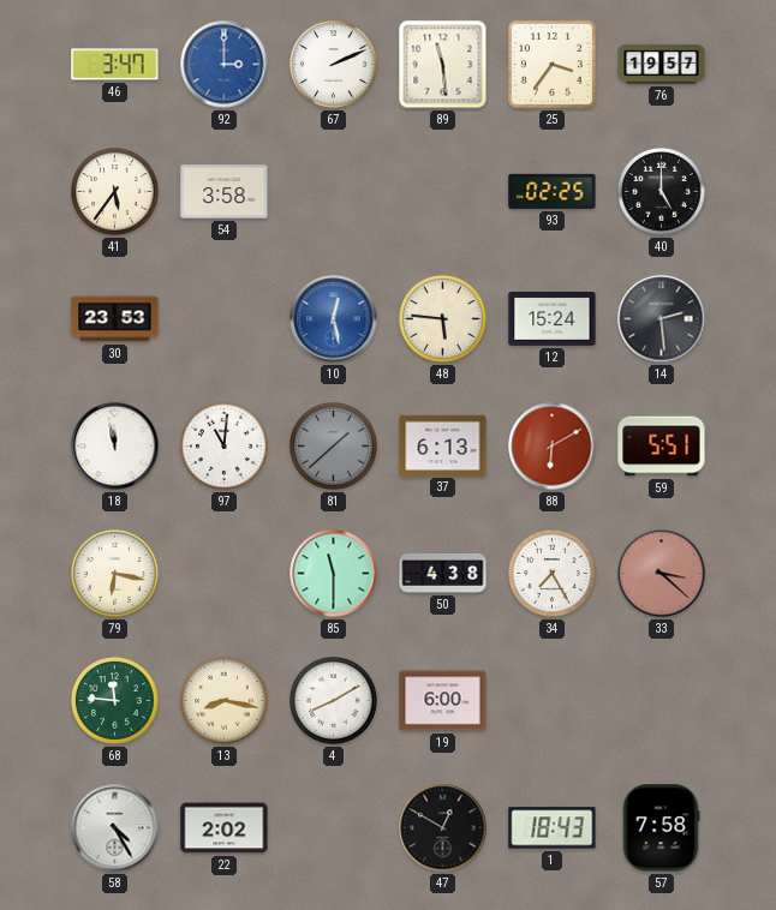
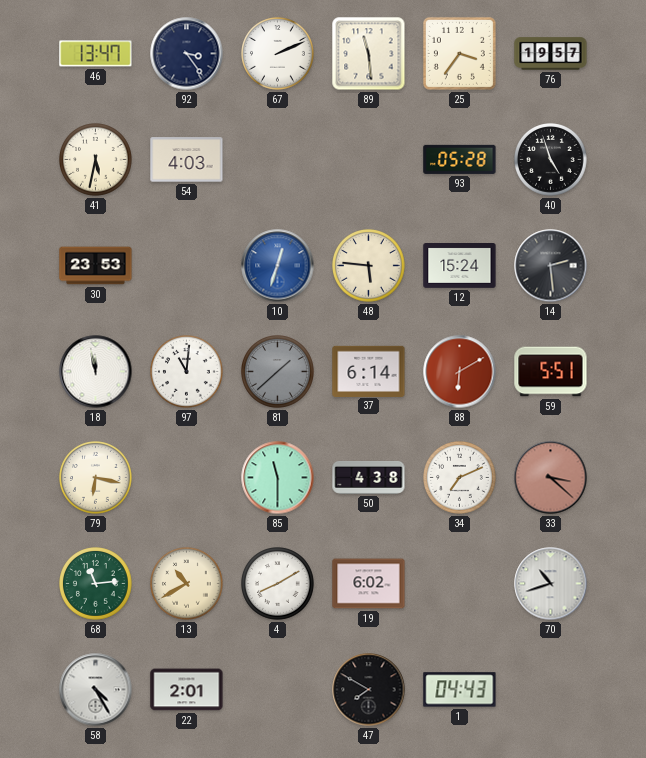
46: 3:47 -> 13:47
92: 3:00 -> 3:24
92 dial: blue -> navy
41: 5:36 -> 5:32
54: 3:58 -> 4:03
93: 02:25 -> 05:28
40: 5:00 -> 4:57
10: 12:28 -> 12:33
37: 6:13 -> 6:14
34: 7:25 -> 7:11
68: 11:46 -> 11:14
13: 8:17 -> 10:40
19: 6:00 -> 6:02
70: none -> 10:42
22: 2:02 -> 2:01
47: 12:50 -> 7:50
1: 18:43 -> 04:43
57: 7:58 -> none
